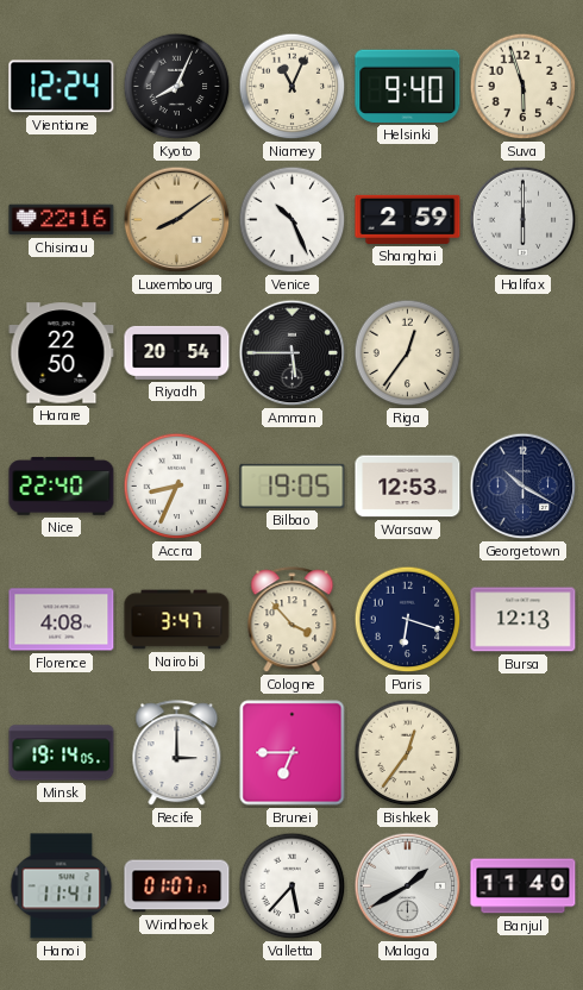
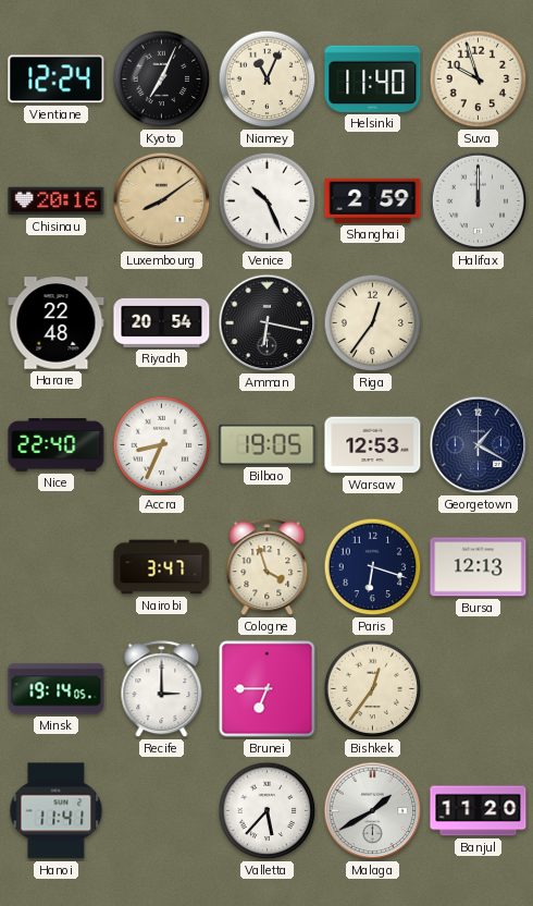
Kyoto: 8:04 -> 7:04
Helsinki: 9:40 -> 11:40
Suva: 5:57 -> 9:57
Chisinau: 22:16 -> 20:16
Halifax: 6:00 -> 12:00
Harare: 22:50 -> 22:48
Amman: 5:45 -> 6:17
Georgetown: 10:20 -> 1:20
Florence: 4:08 -> none
Cologne: 3:53 -> 3:57
Windhoek: 01:07 -> none
Banjul: 11:40 -> 11:20
